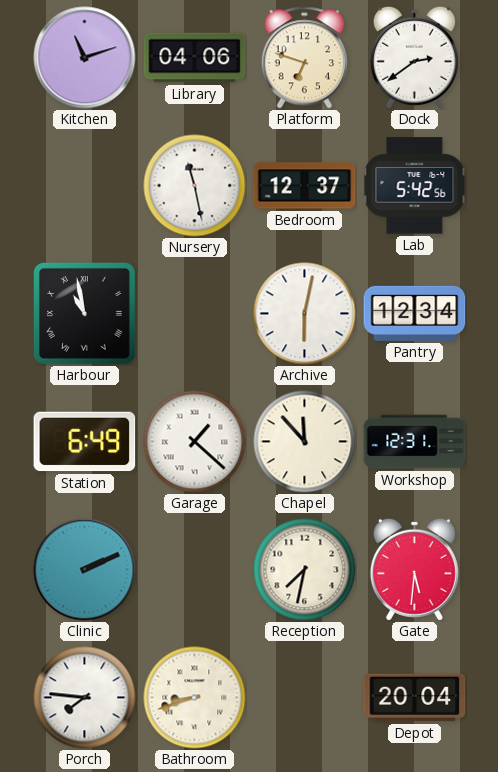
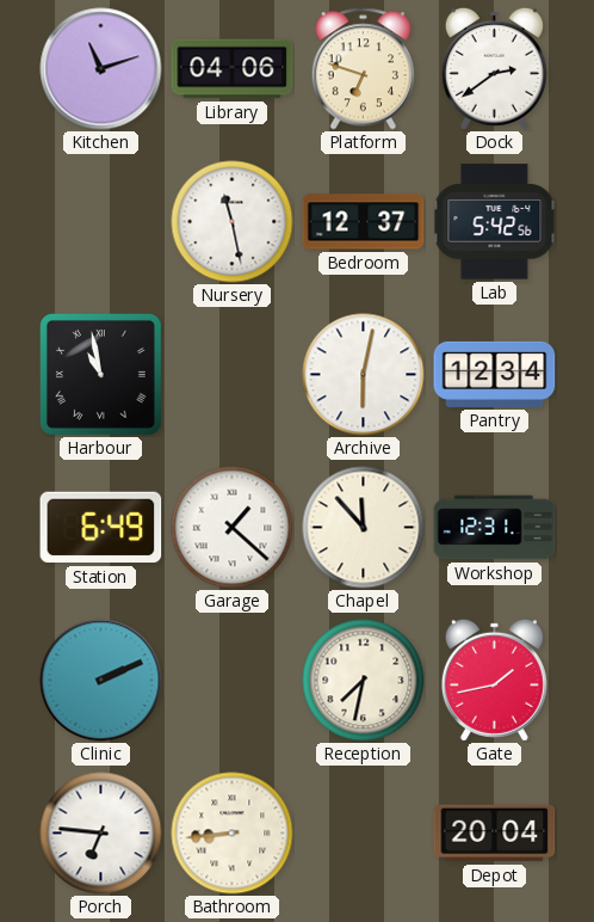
Gate: 5:31 -> 1:43
Porch: 7:46 -> 6:46
Bathroom: 8:42 -> 8:44
